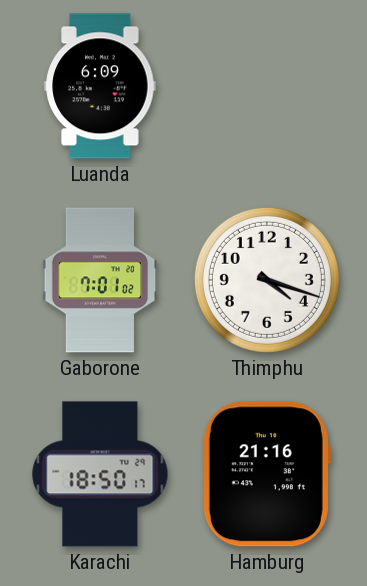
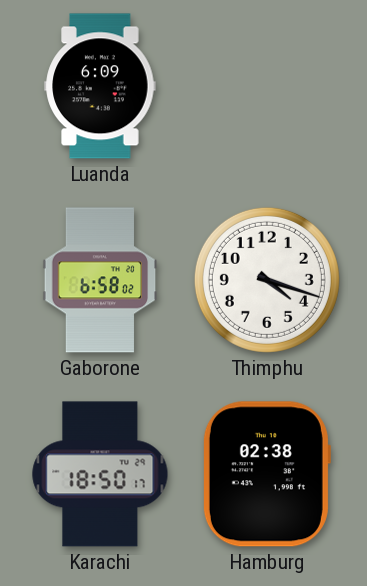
Gaborone: 7:01 -> 6:58
Hamburg: 21:16 -> 02:38
